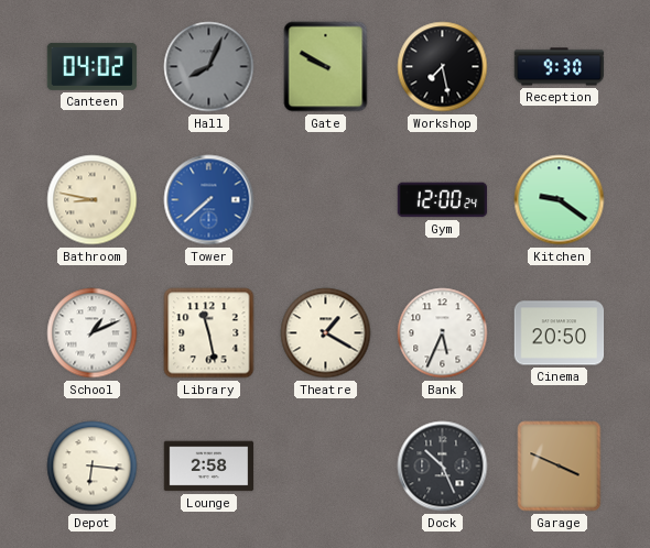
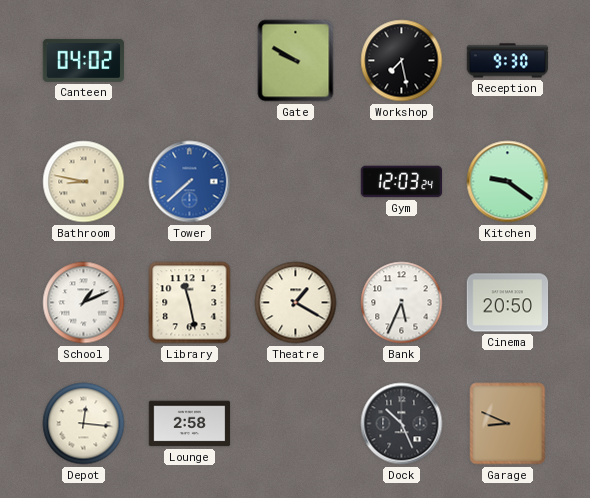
Hall: 8:04 -> none
Gym: 12:00 -> 12:03
Depot: 6:16 -> 12:16
Garage: 3:49 -> 8:49
